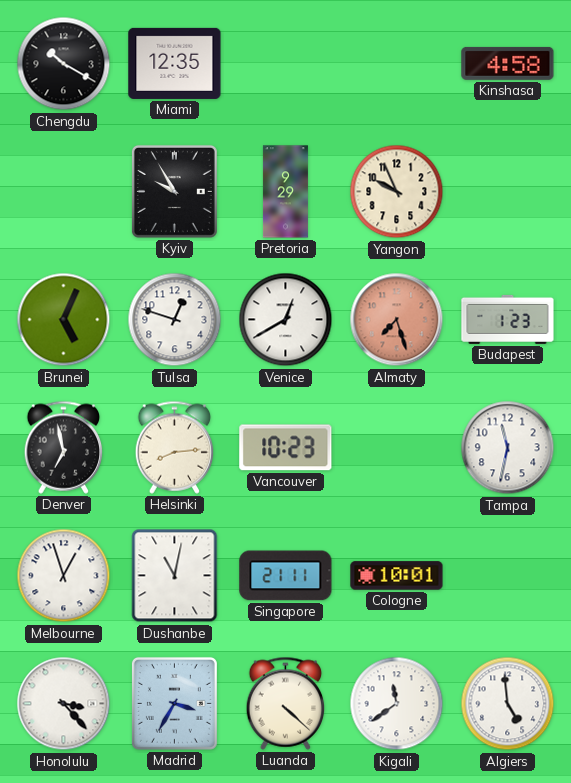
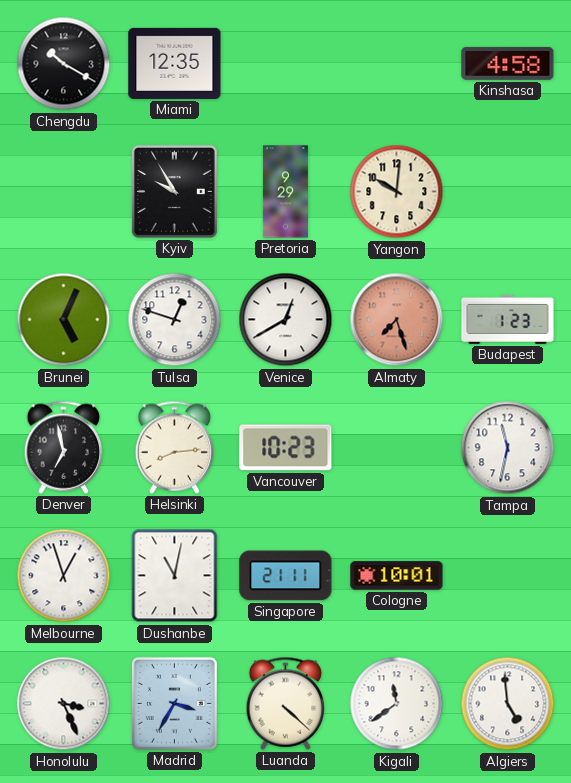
Yangon: 9:56 -> 10:01
Honolulu: 3:23 -> 3:26
